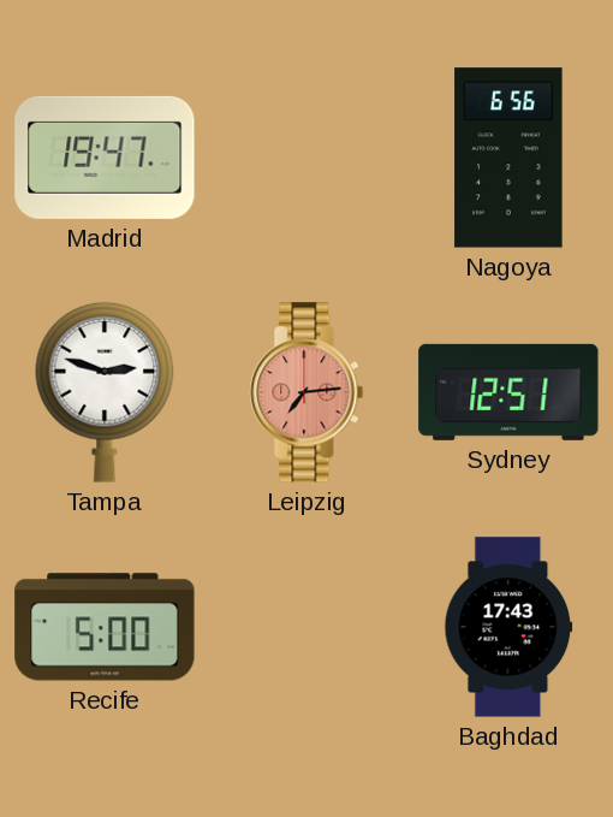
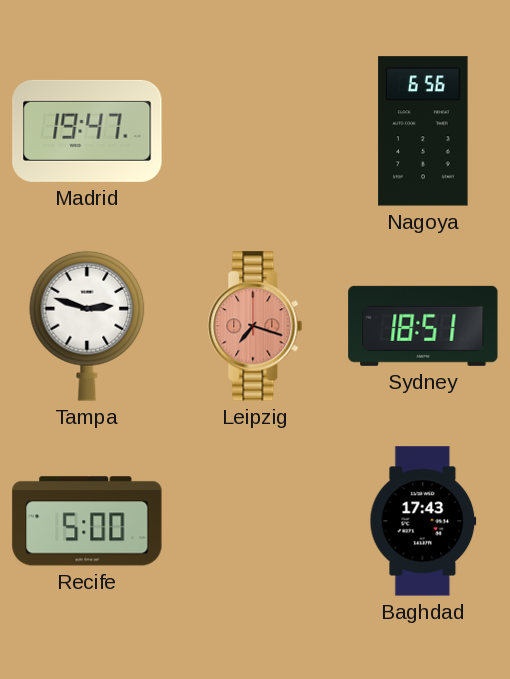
Leipzig: 7:14 -> 7:18
Sydney: 12:51 -> 18:51
